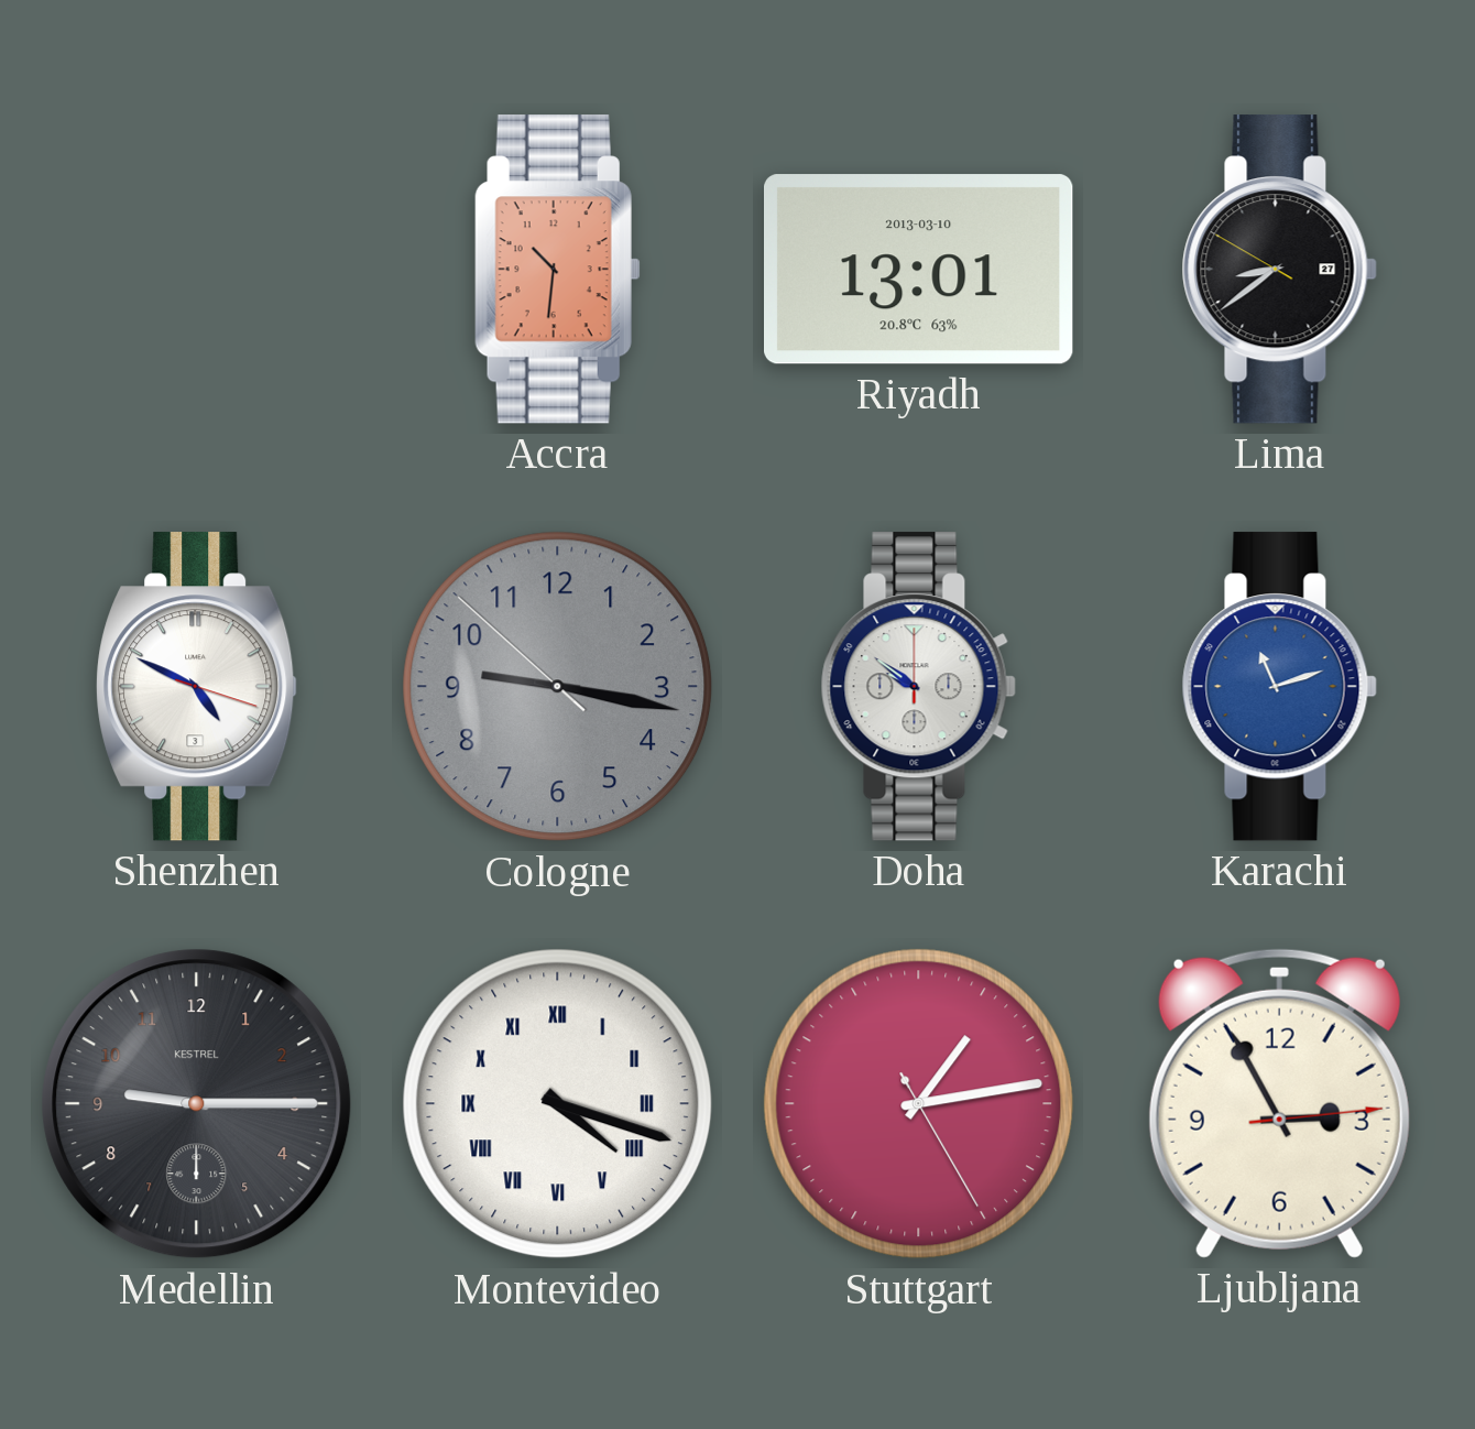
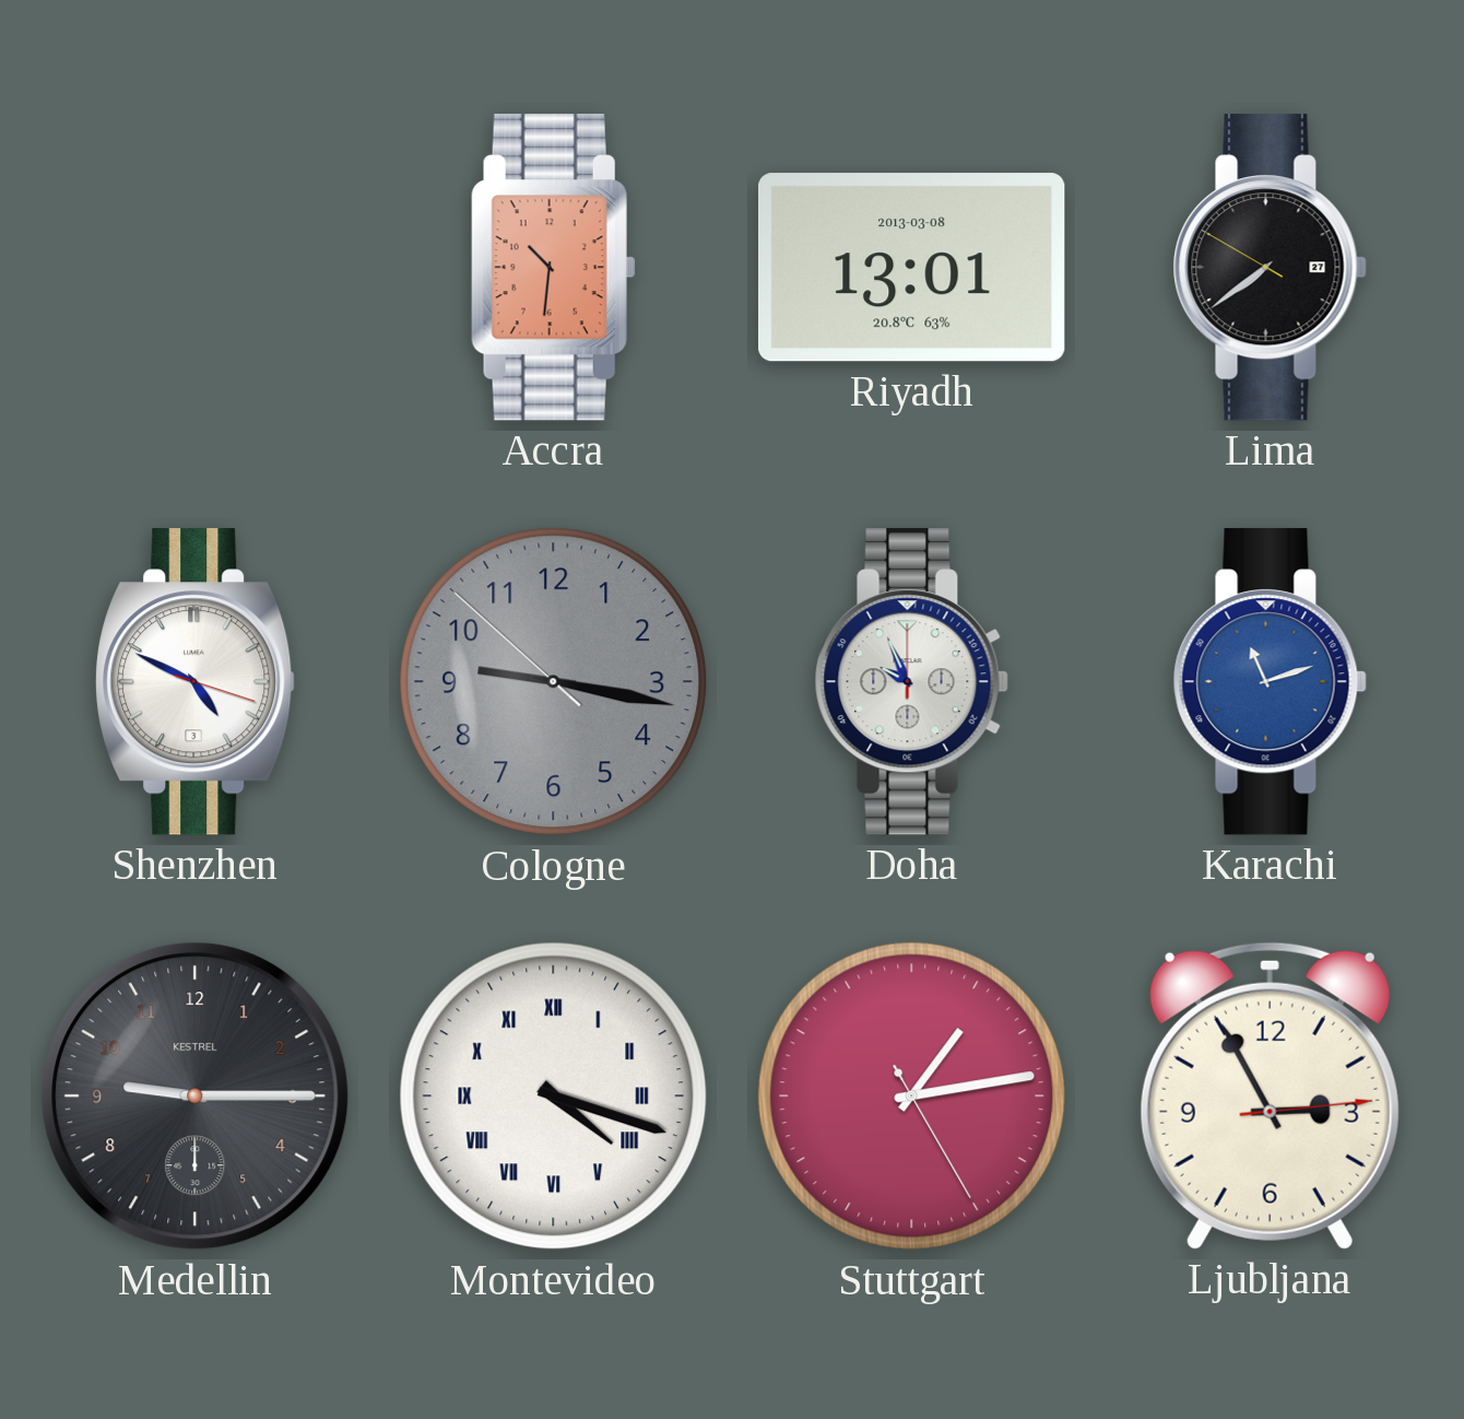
Riyadh date: 2013-03-10 -> 2013-03-08
Lima: 8:38 -> 7:38
Doha: 9:51 -> 9:56
